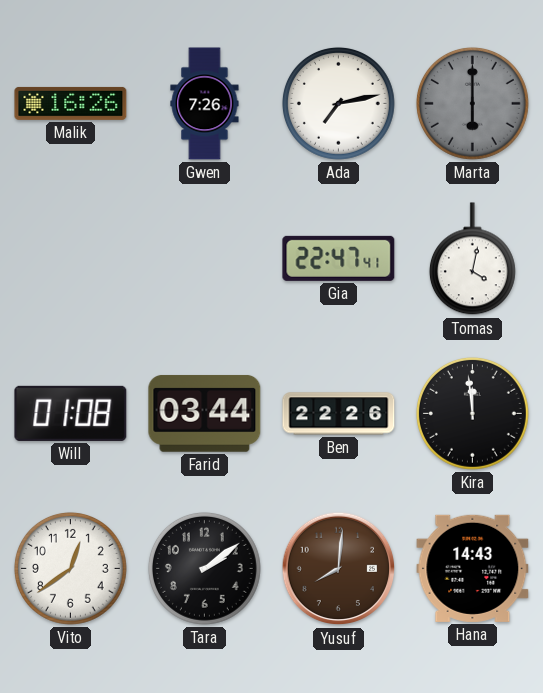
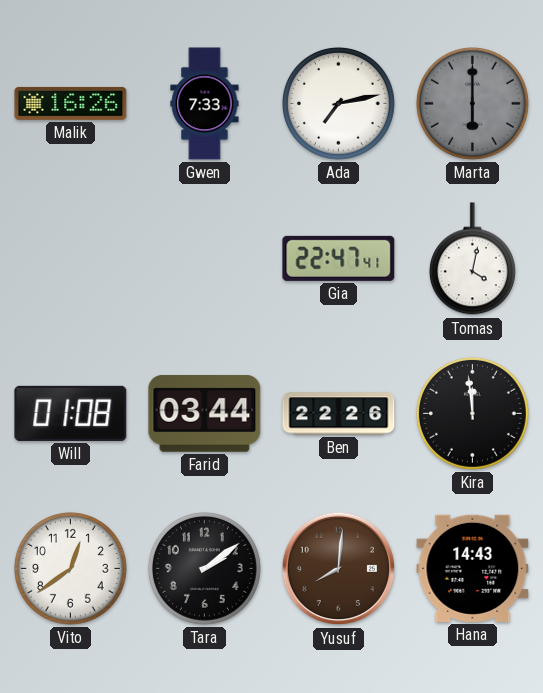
Gwen: 7:26 -> 7:33
